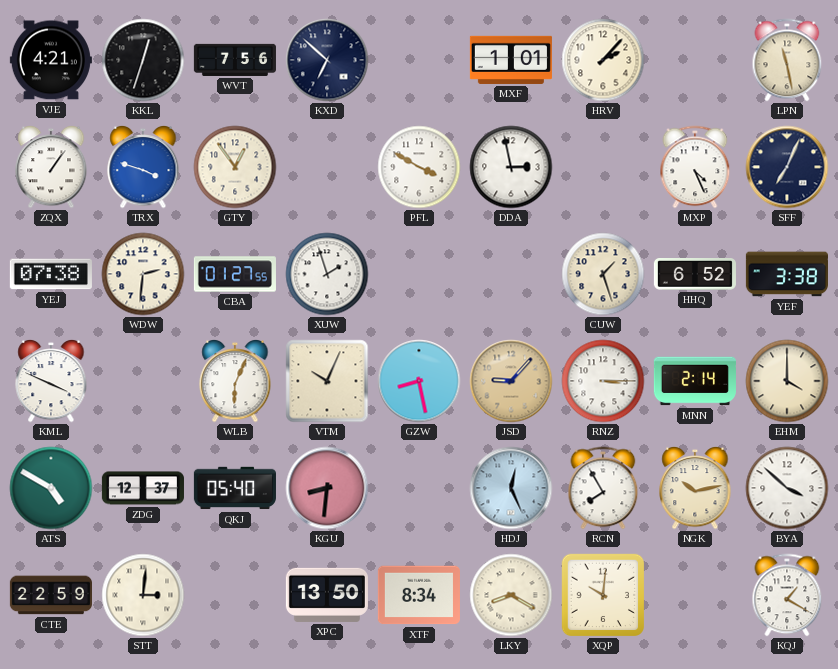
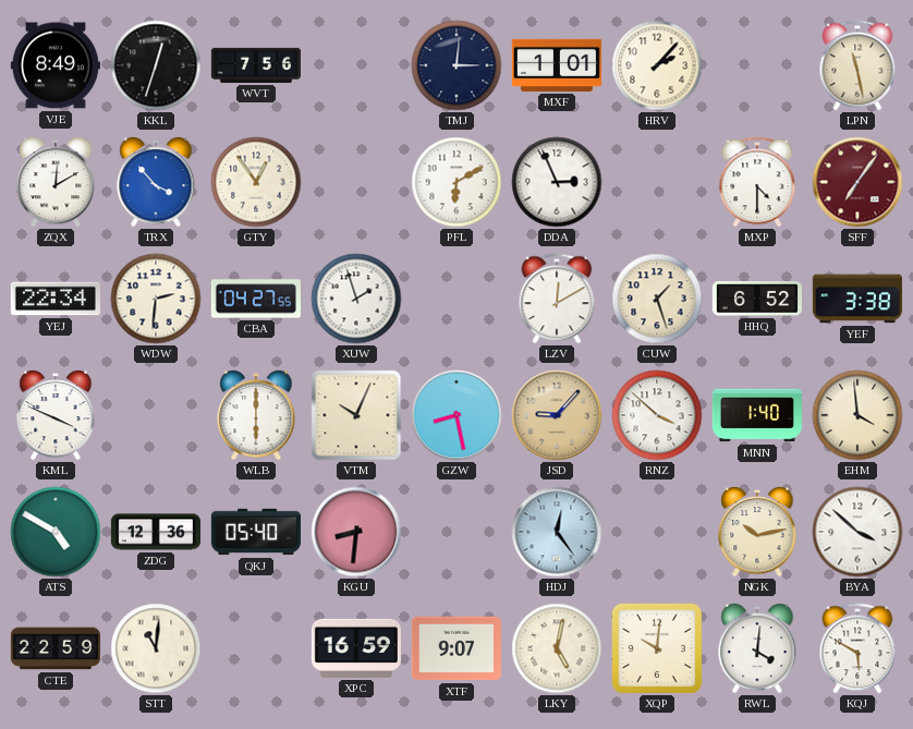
VJE: 4:21 -> 8:49
KXD: 6:52 -> none
TMJ: none -> 3:01
ZQX: 1:06 -> 12:10
TRX: 3:48 -> 3:53
PFL: 3:50 -> 6:10
DDA: 2:58 -> 2:56
MXP: 4:26 -> 4:30
SFF: 7:04 -> 7:06
SFF dial: navy -> burgundy
YEJ: 07:38 -> 22:34
CBA: 01:27 -> 04:27
LZV: none -> 12:10
WLB: 6:04 -> 6:00
RNZ: 3:15 -> 3:52
MNN: 2:14 -> 1:40
EHM: 4:00 -> 3:59
ZDG: 12:37 -> 12:36
HDJ: 12:26 -> 12:24
RCN: 7:55 -> none
STT: 3:01 -> 11:01
XPC: 13:50 -> 16:59
XTF: 8:34 -> 9:07
LKY: 8:20 -> 5:02
RWL: none -> 4:01
KQJ: 1:20 -> 5:50
